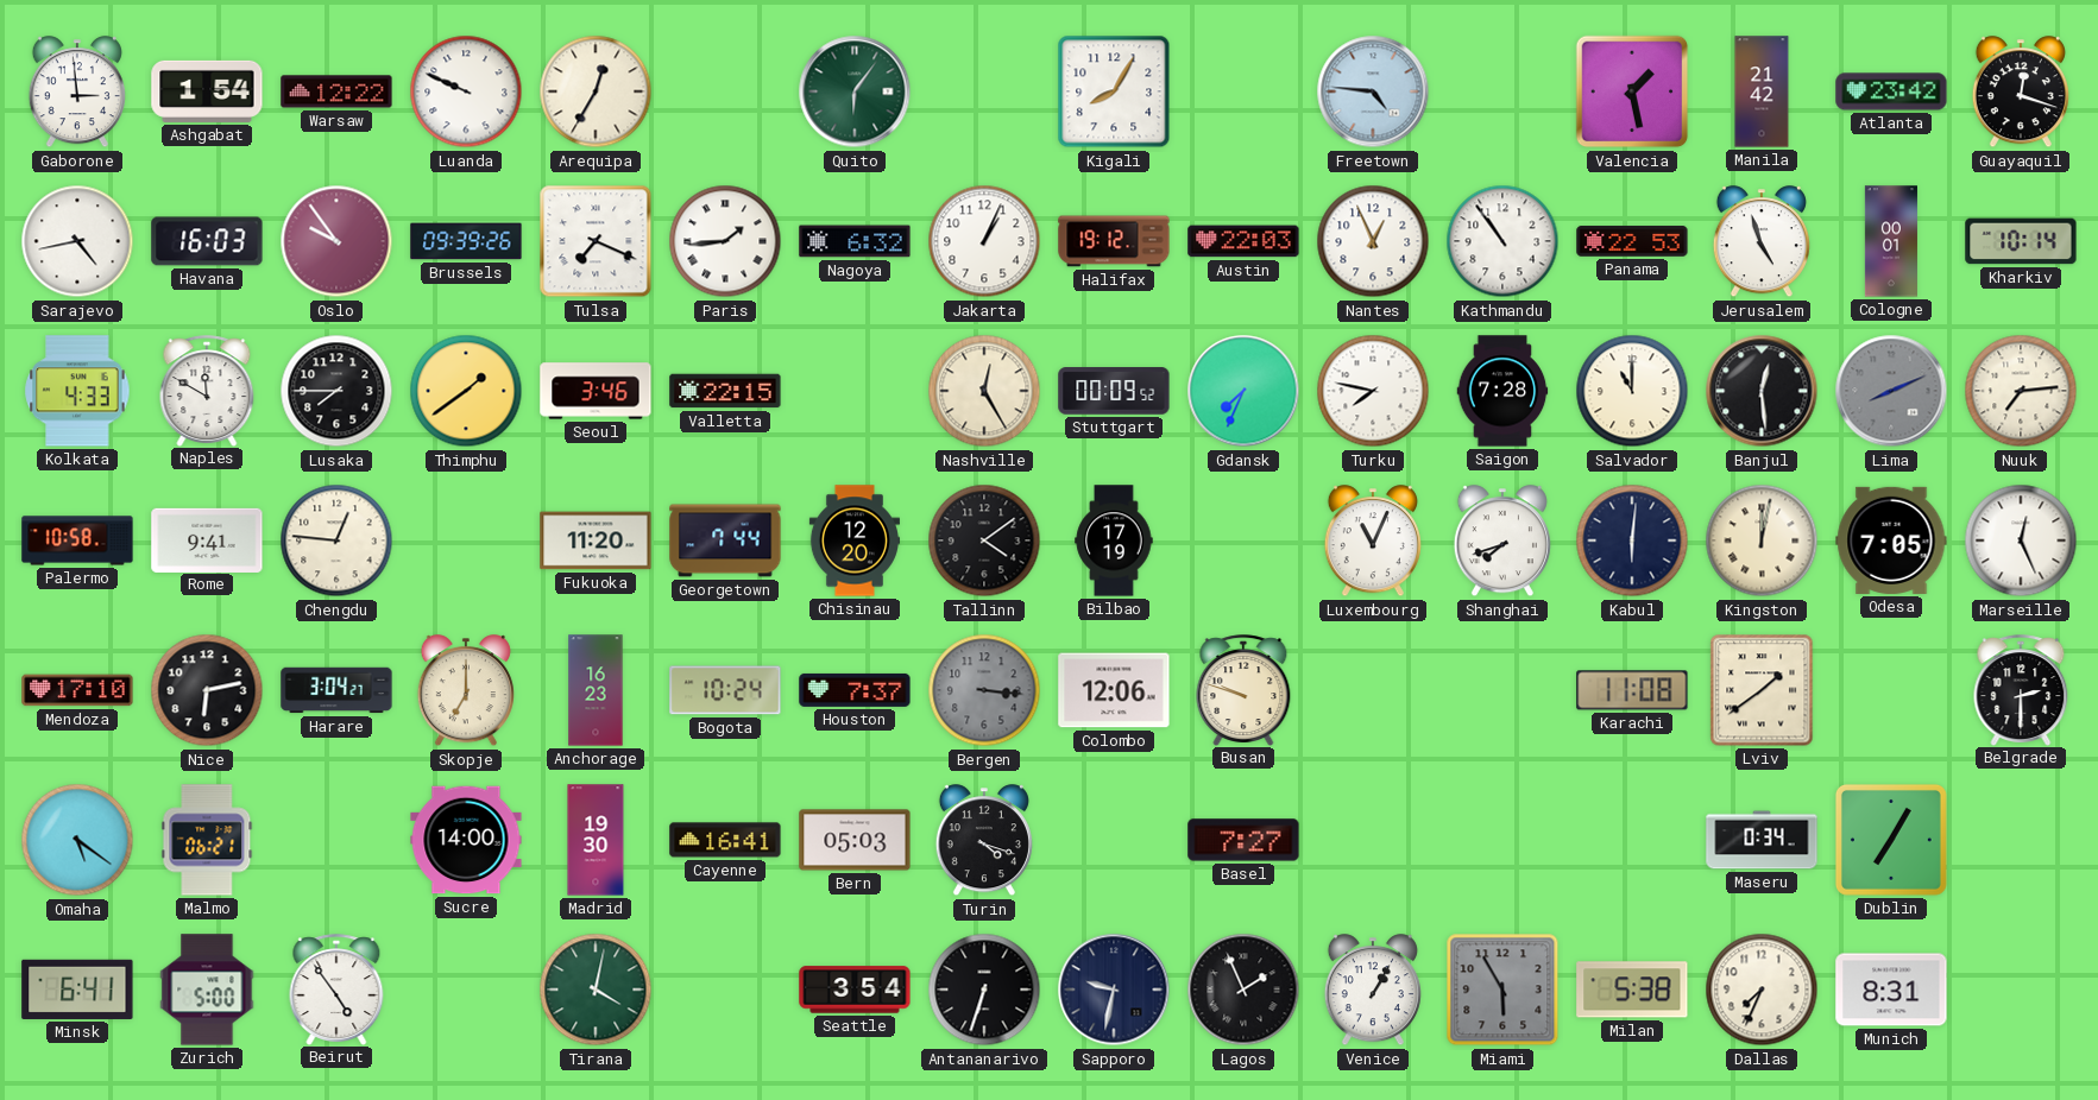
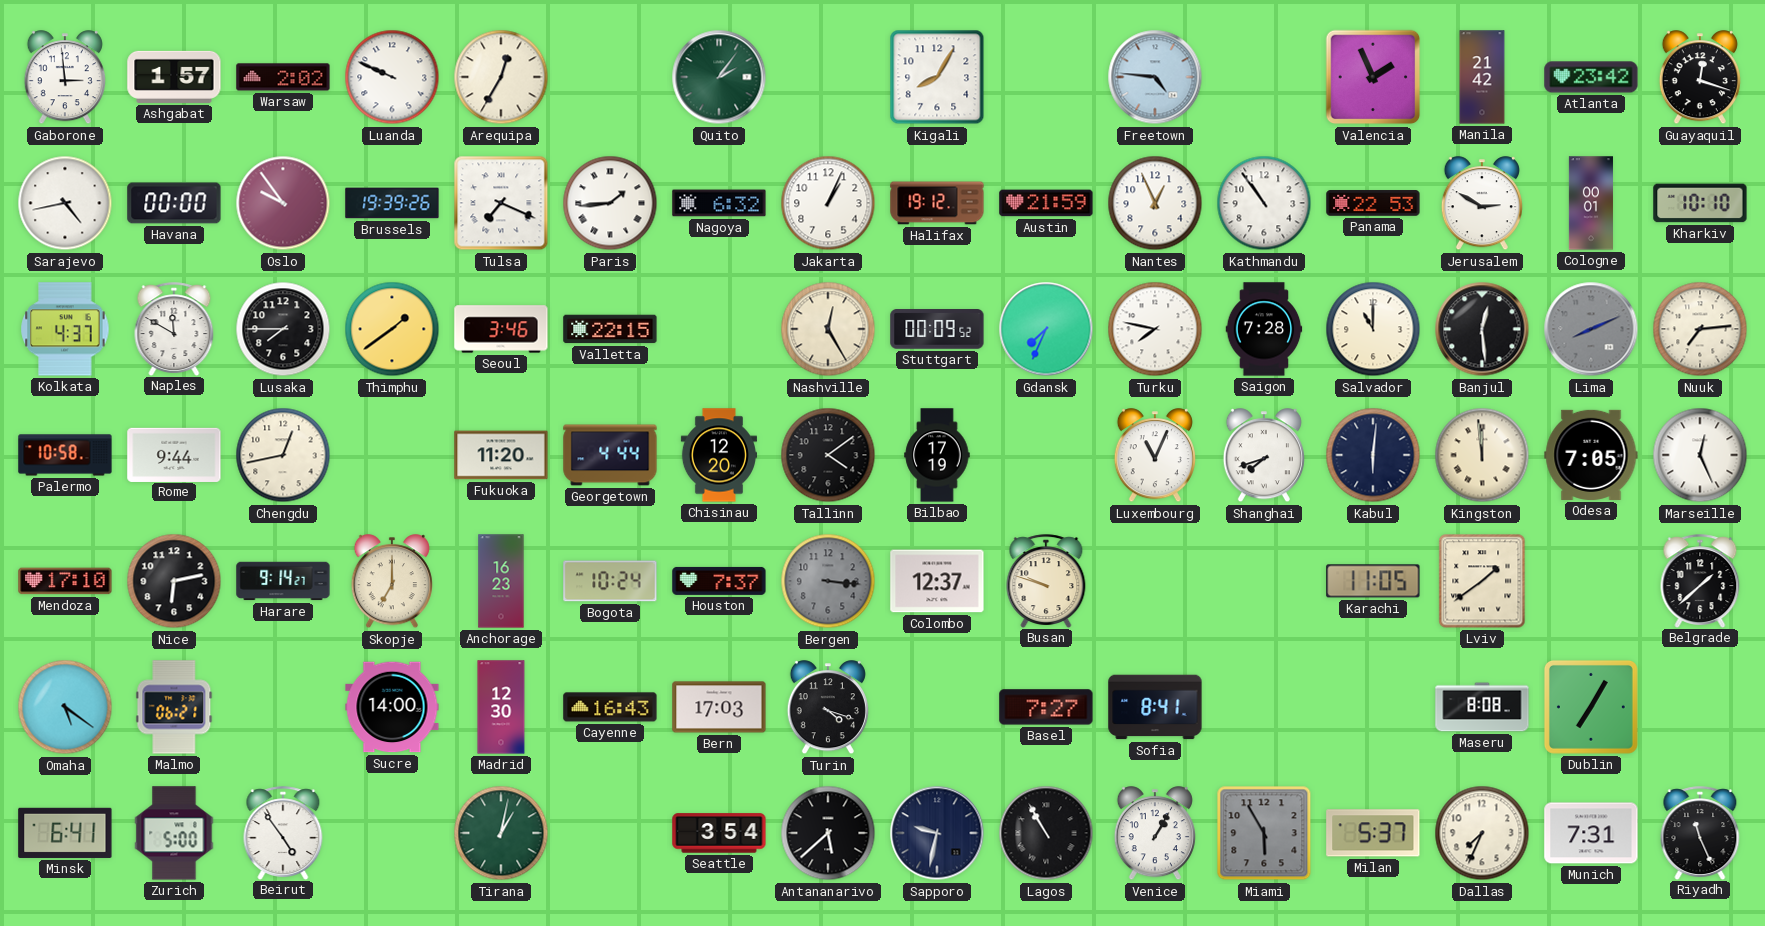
Ashgabat: 1:54 -> 1:57
Warsaw: 12:22 -> 2:02
Quito: 6:06 -> 2:06
Valencia: 1:28 -> 1:56
Havana: 16:03 -> 00:00
Brussels: 09:39 -> 19:39
Austin: 22:03 -> 21:59
Jerusalem: 4:57 -> 2:50
Kharkiv: 10:14 -> 10:10
Kolkata: 4:33 -> 4:37
Rome: 9:41 -> 9:44
Chengdu: 12:46 -> 12:43
Georgetown: 7:44 -> 4:44
Kingston: 12:02 -> 11:59
Harare: 3:04 -> 9:14
Colombo: 12:06 -> 12:37
Karachi: 11:08 -> 11:05
Belgrade: 2:30 -> 1:38
Madrid: 19:30 -> 12:30
Cayenne: 16:41 -> 16:43
Bern: 05:03 -> 17:03
Sofia: none -> 8:41
Maseru: 0:34 -> 8:08
Tirana: 4:02 -> 1:02
Antananarivo: 6:33 -> 5:38
Lagos: 1:56 -> 10:55
Milan: 5:38 -> 5:37
Munich: 8:31 -> 7:31
Riyadh: none -> 11:26
